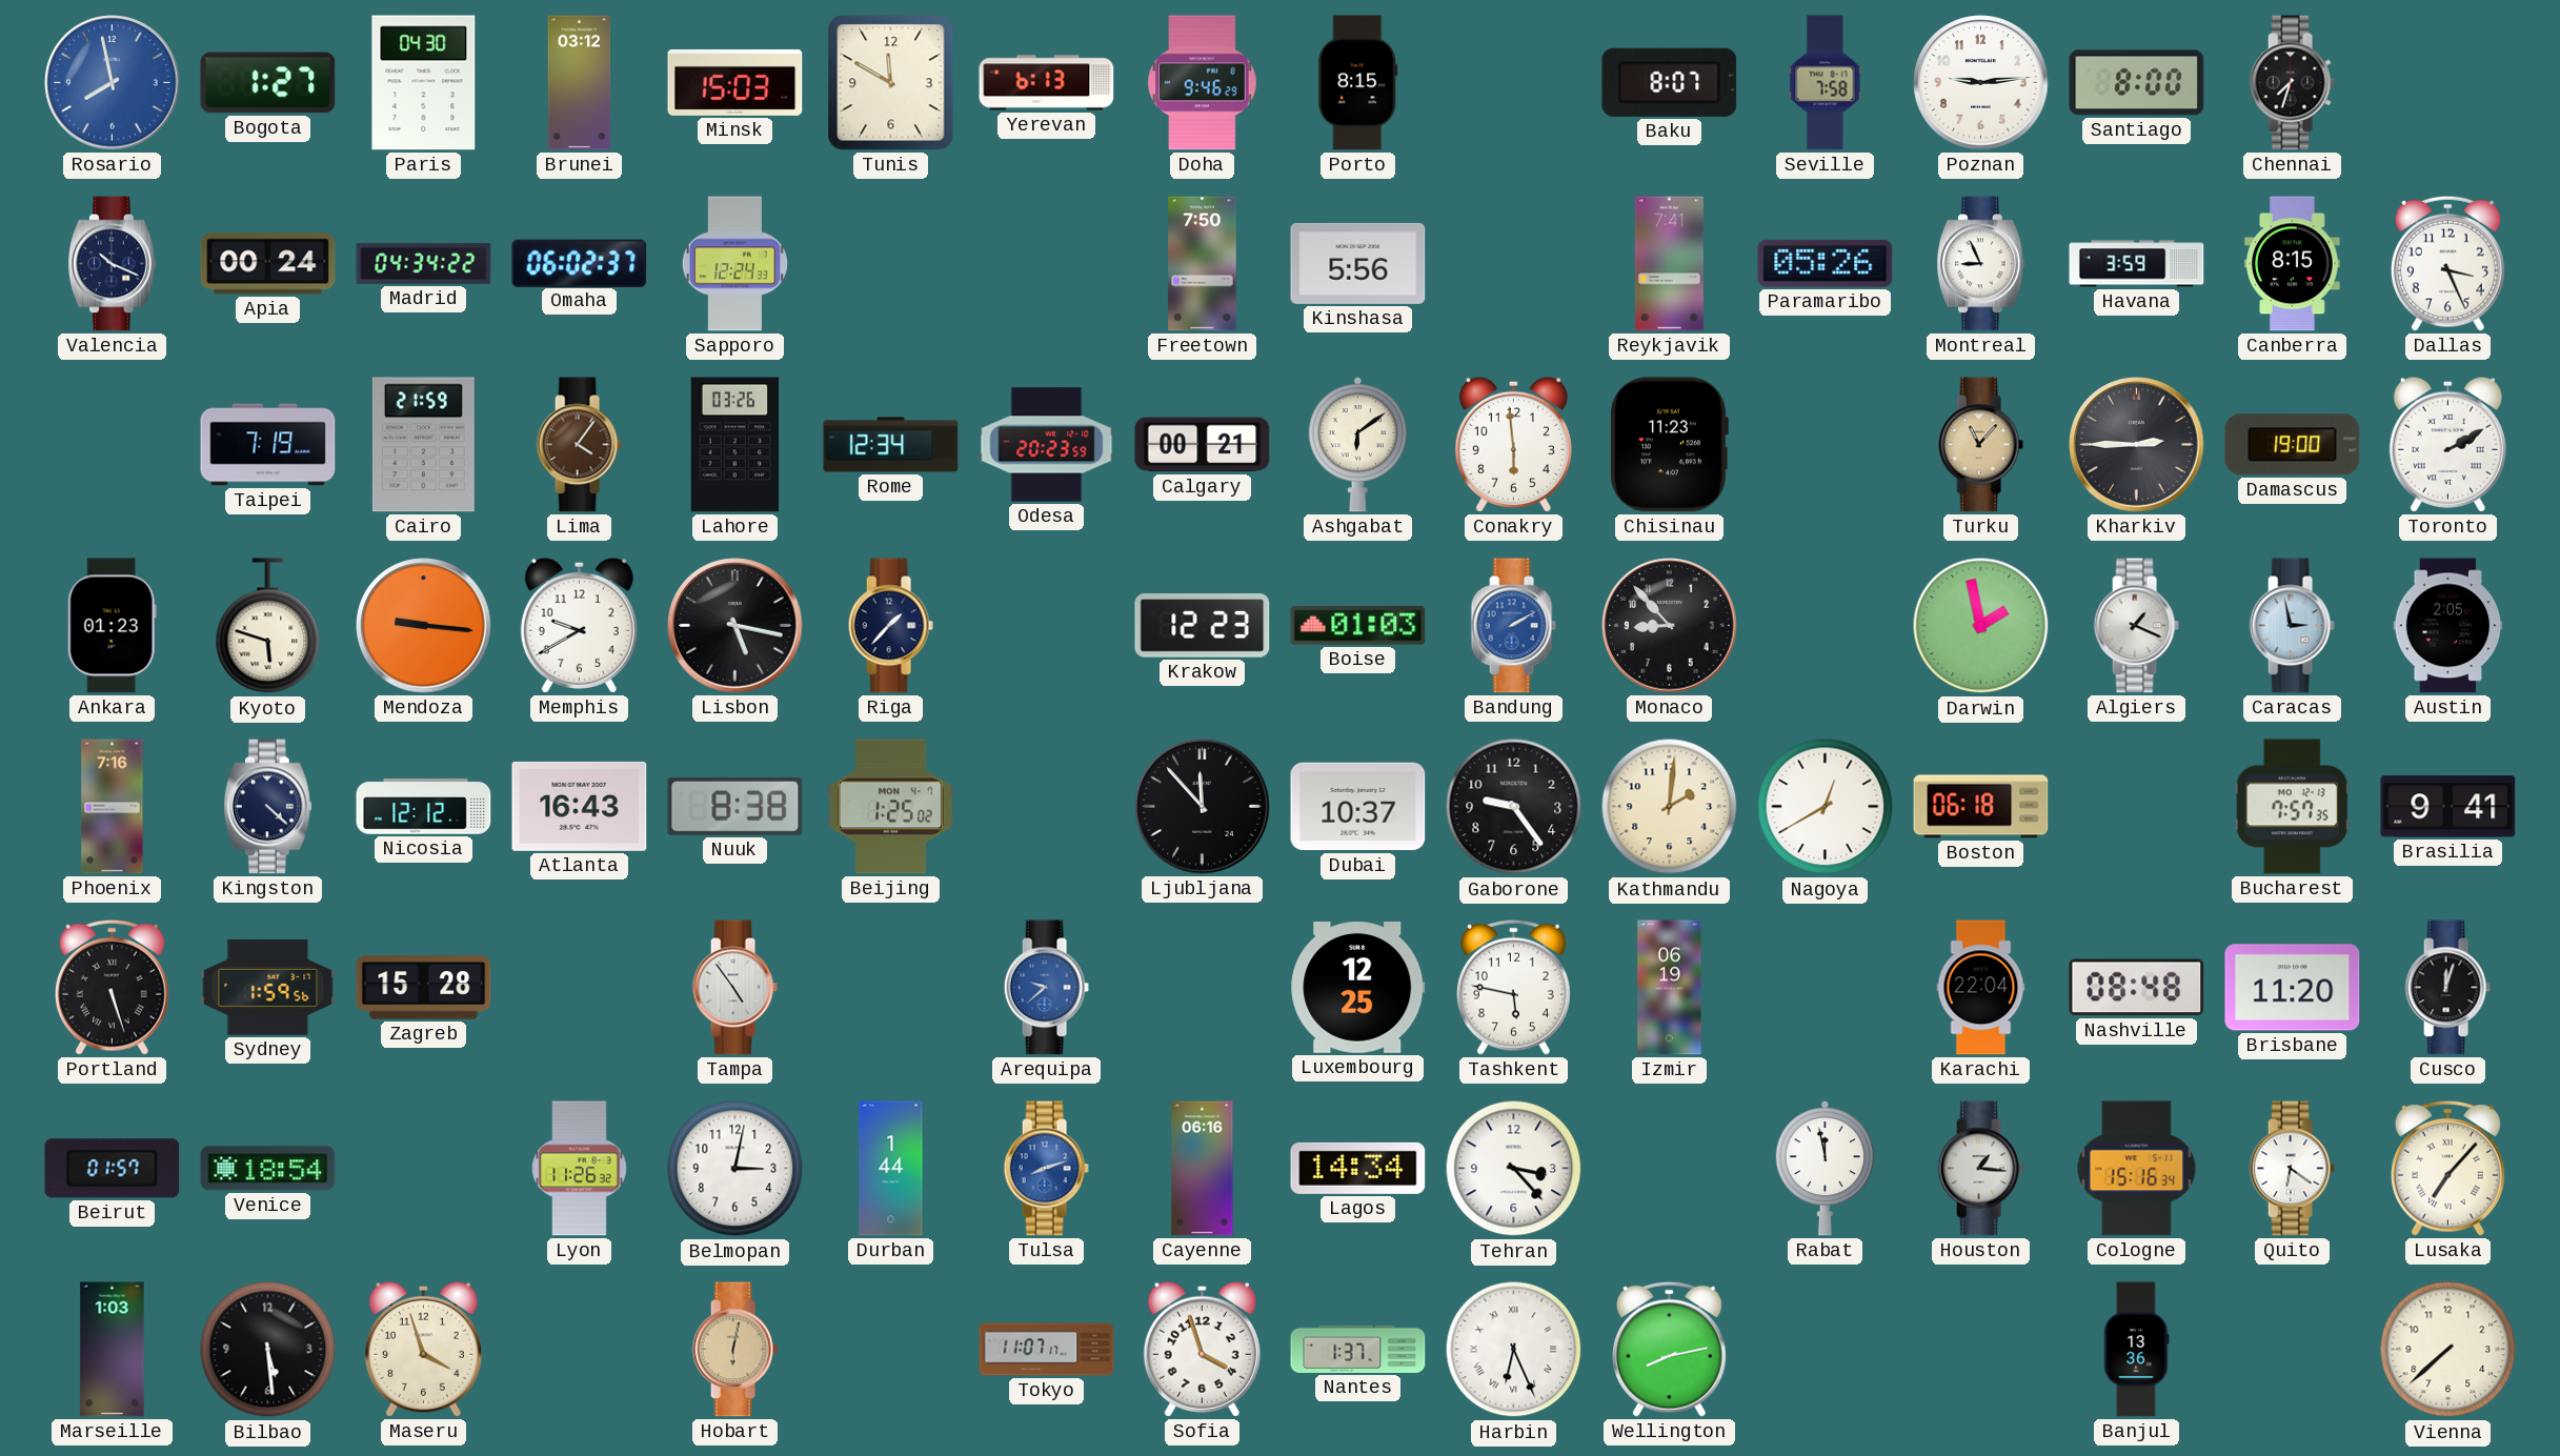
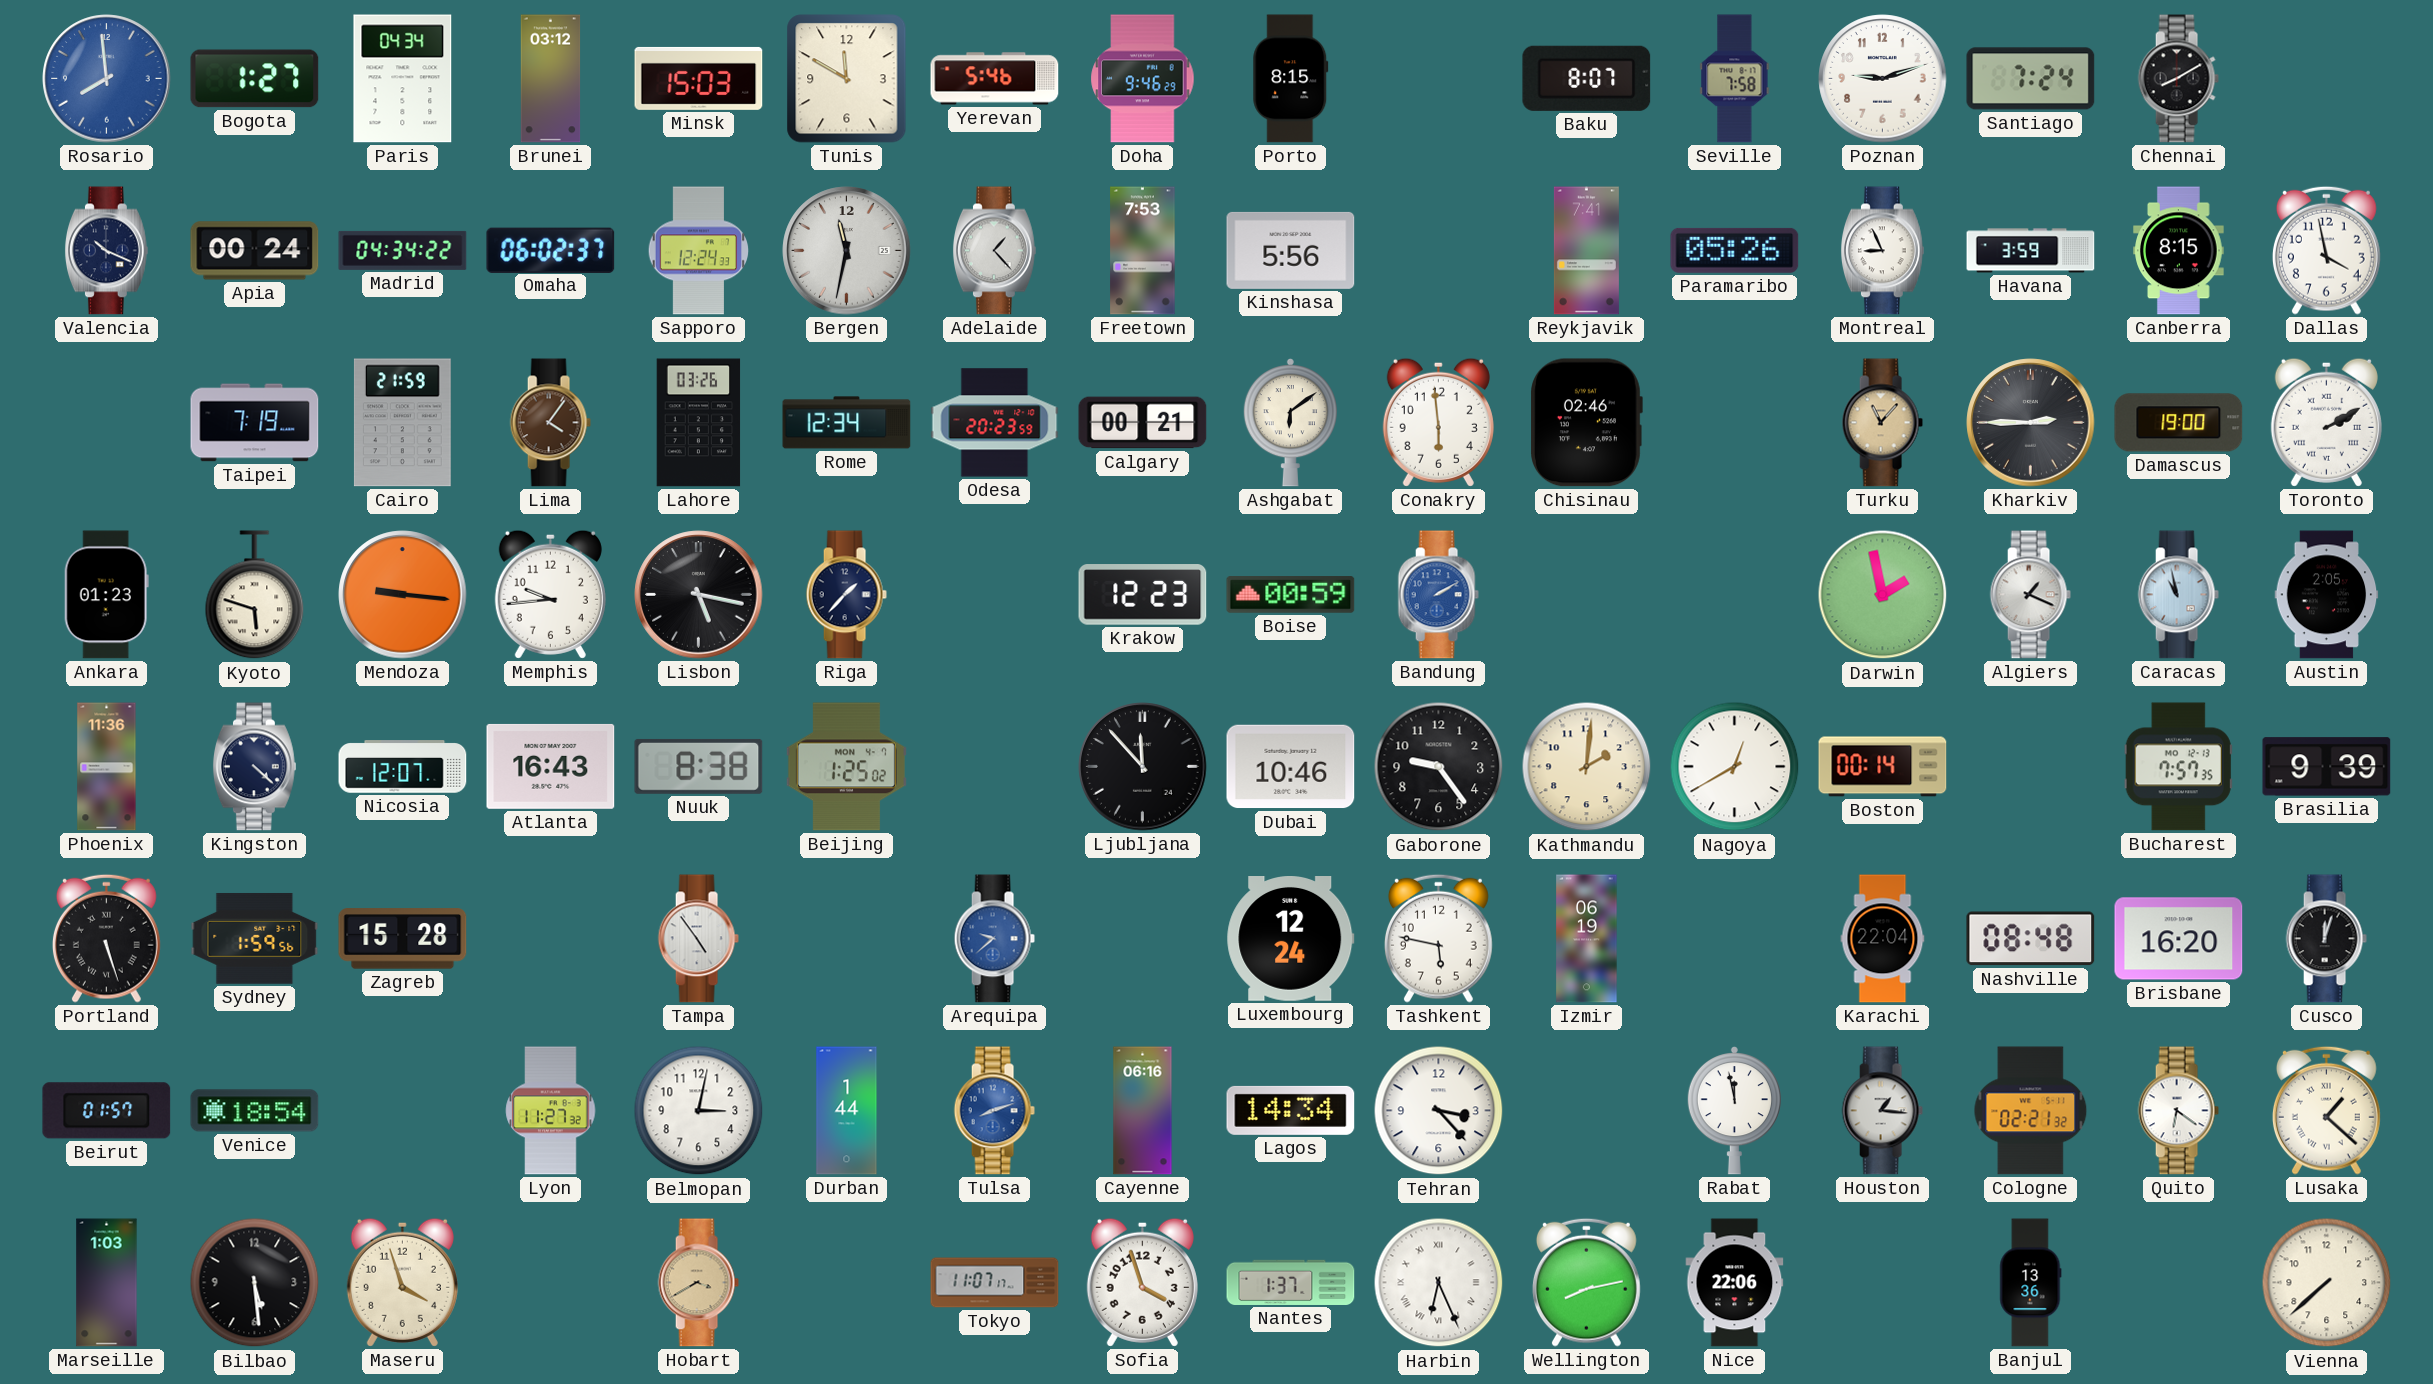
Rosario: 7:58 -> 7:59
Paris: 04:30 -> 04:34
Yerevan: 6:13 -> 5:46
Poznan: 9:14 -> 9:12
Santiago: 8:00 -> 7:24
Chennai: 7:33 -> 8:10
Bergen: none -> 11:32
Adelaide: none -> 1:23
Freetown: 7:50 -> 7:53
Dallas: 3:26 -> 3:58
Chisinau: 11:23 -> 02:46
Memphis: 9:40 -> 9:44
Boise: 01:03 -> 00:59
Monaco: 8:53 -> none
Caracas: 2:58 -> 10:58
Phoenix: 7:16 -> 11:36
Nicosia: 12:12 -> 12:07
Dubai: 10:37 -> 10:46
Boston: 06:18 -> 00:14
Brasilia: 9:41 -> 9:39
Luxembourg: 12:25 -> 12:24
Brisbane: 11:20 -> 16:20
Lyon: 11:26 -> 11:27
Cologne: 15:16 -> 02:21
Lusaka: 7:07 -> 1:22
Hobart: 6:02 -> 3:40
Nice: none -> 22:06
